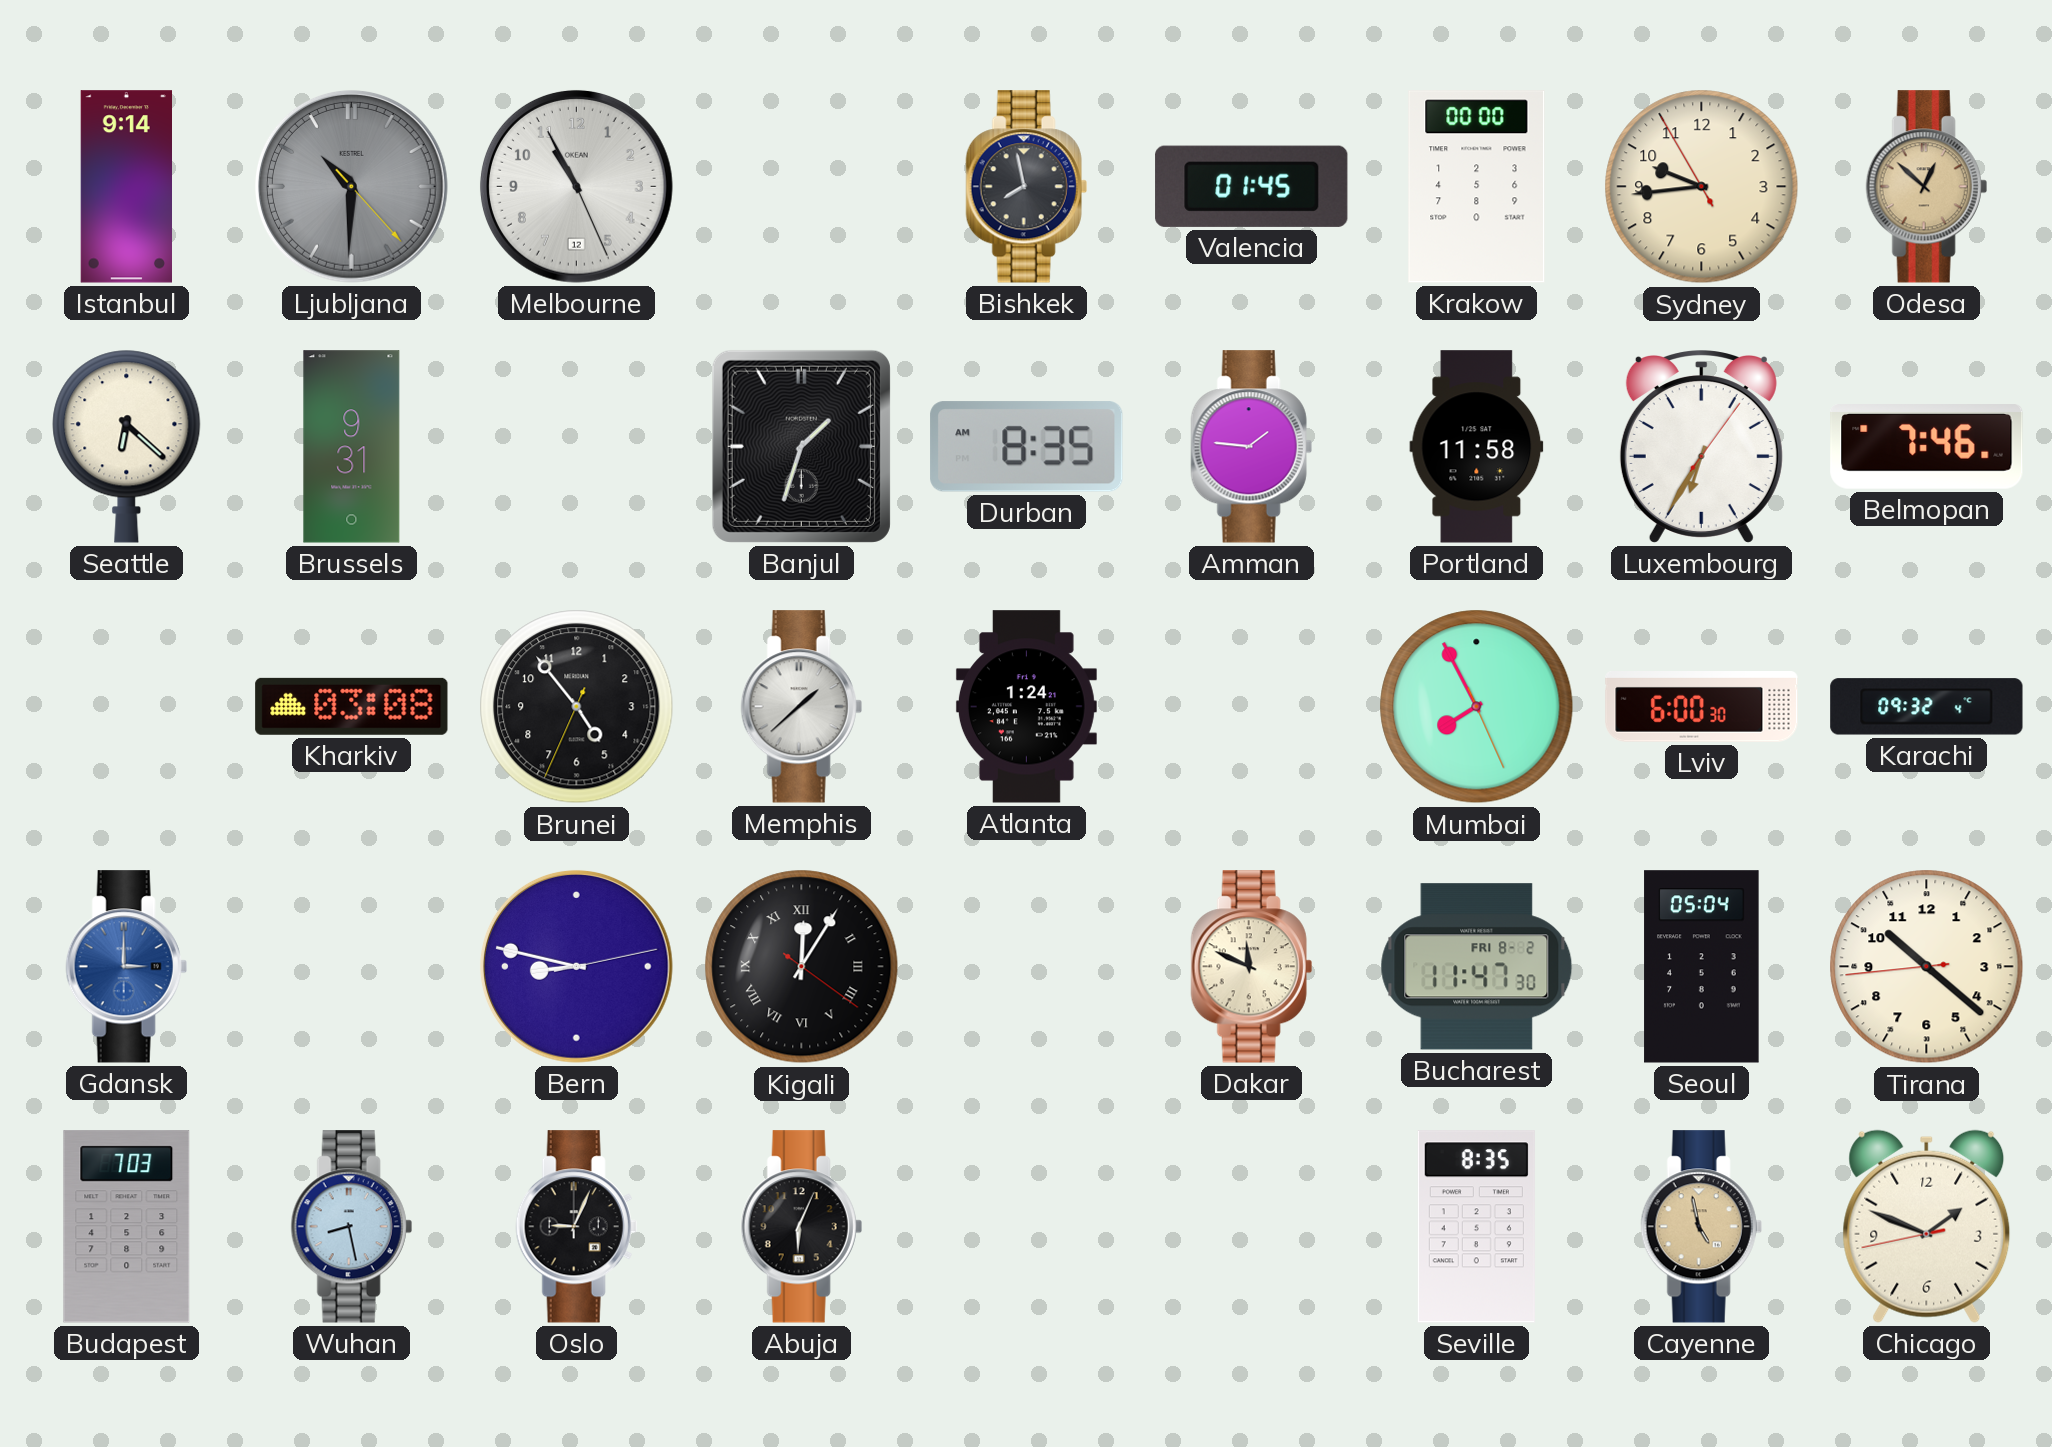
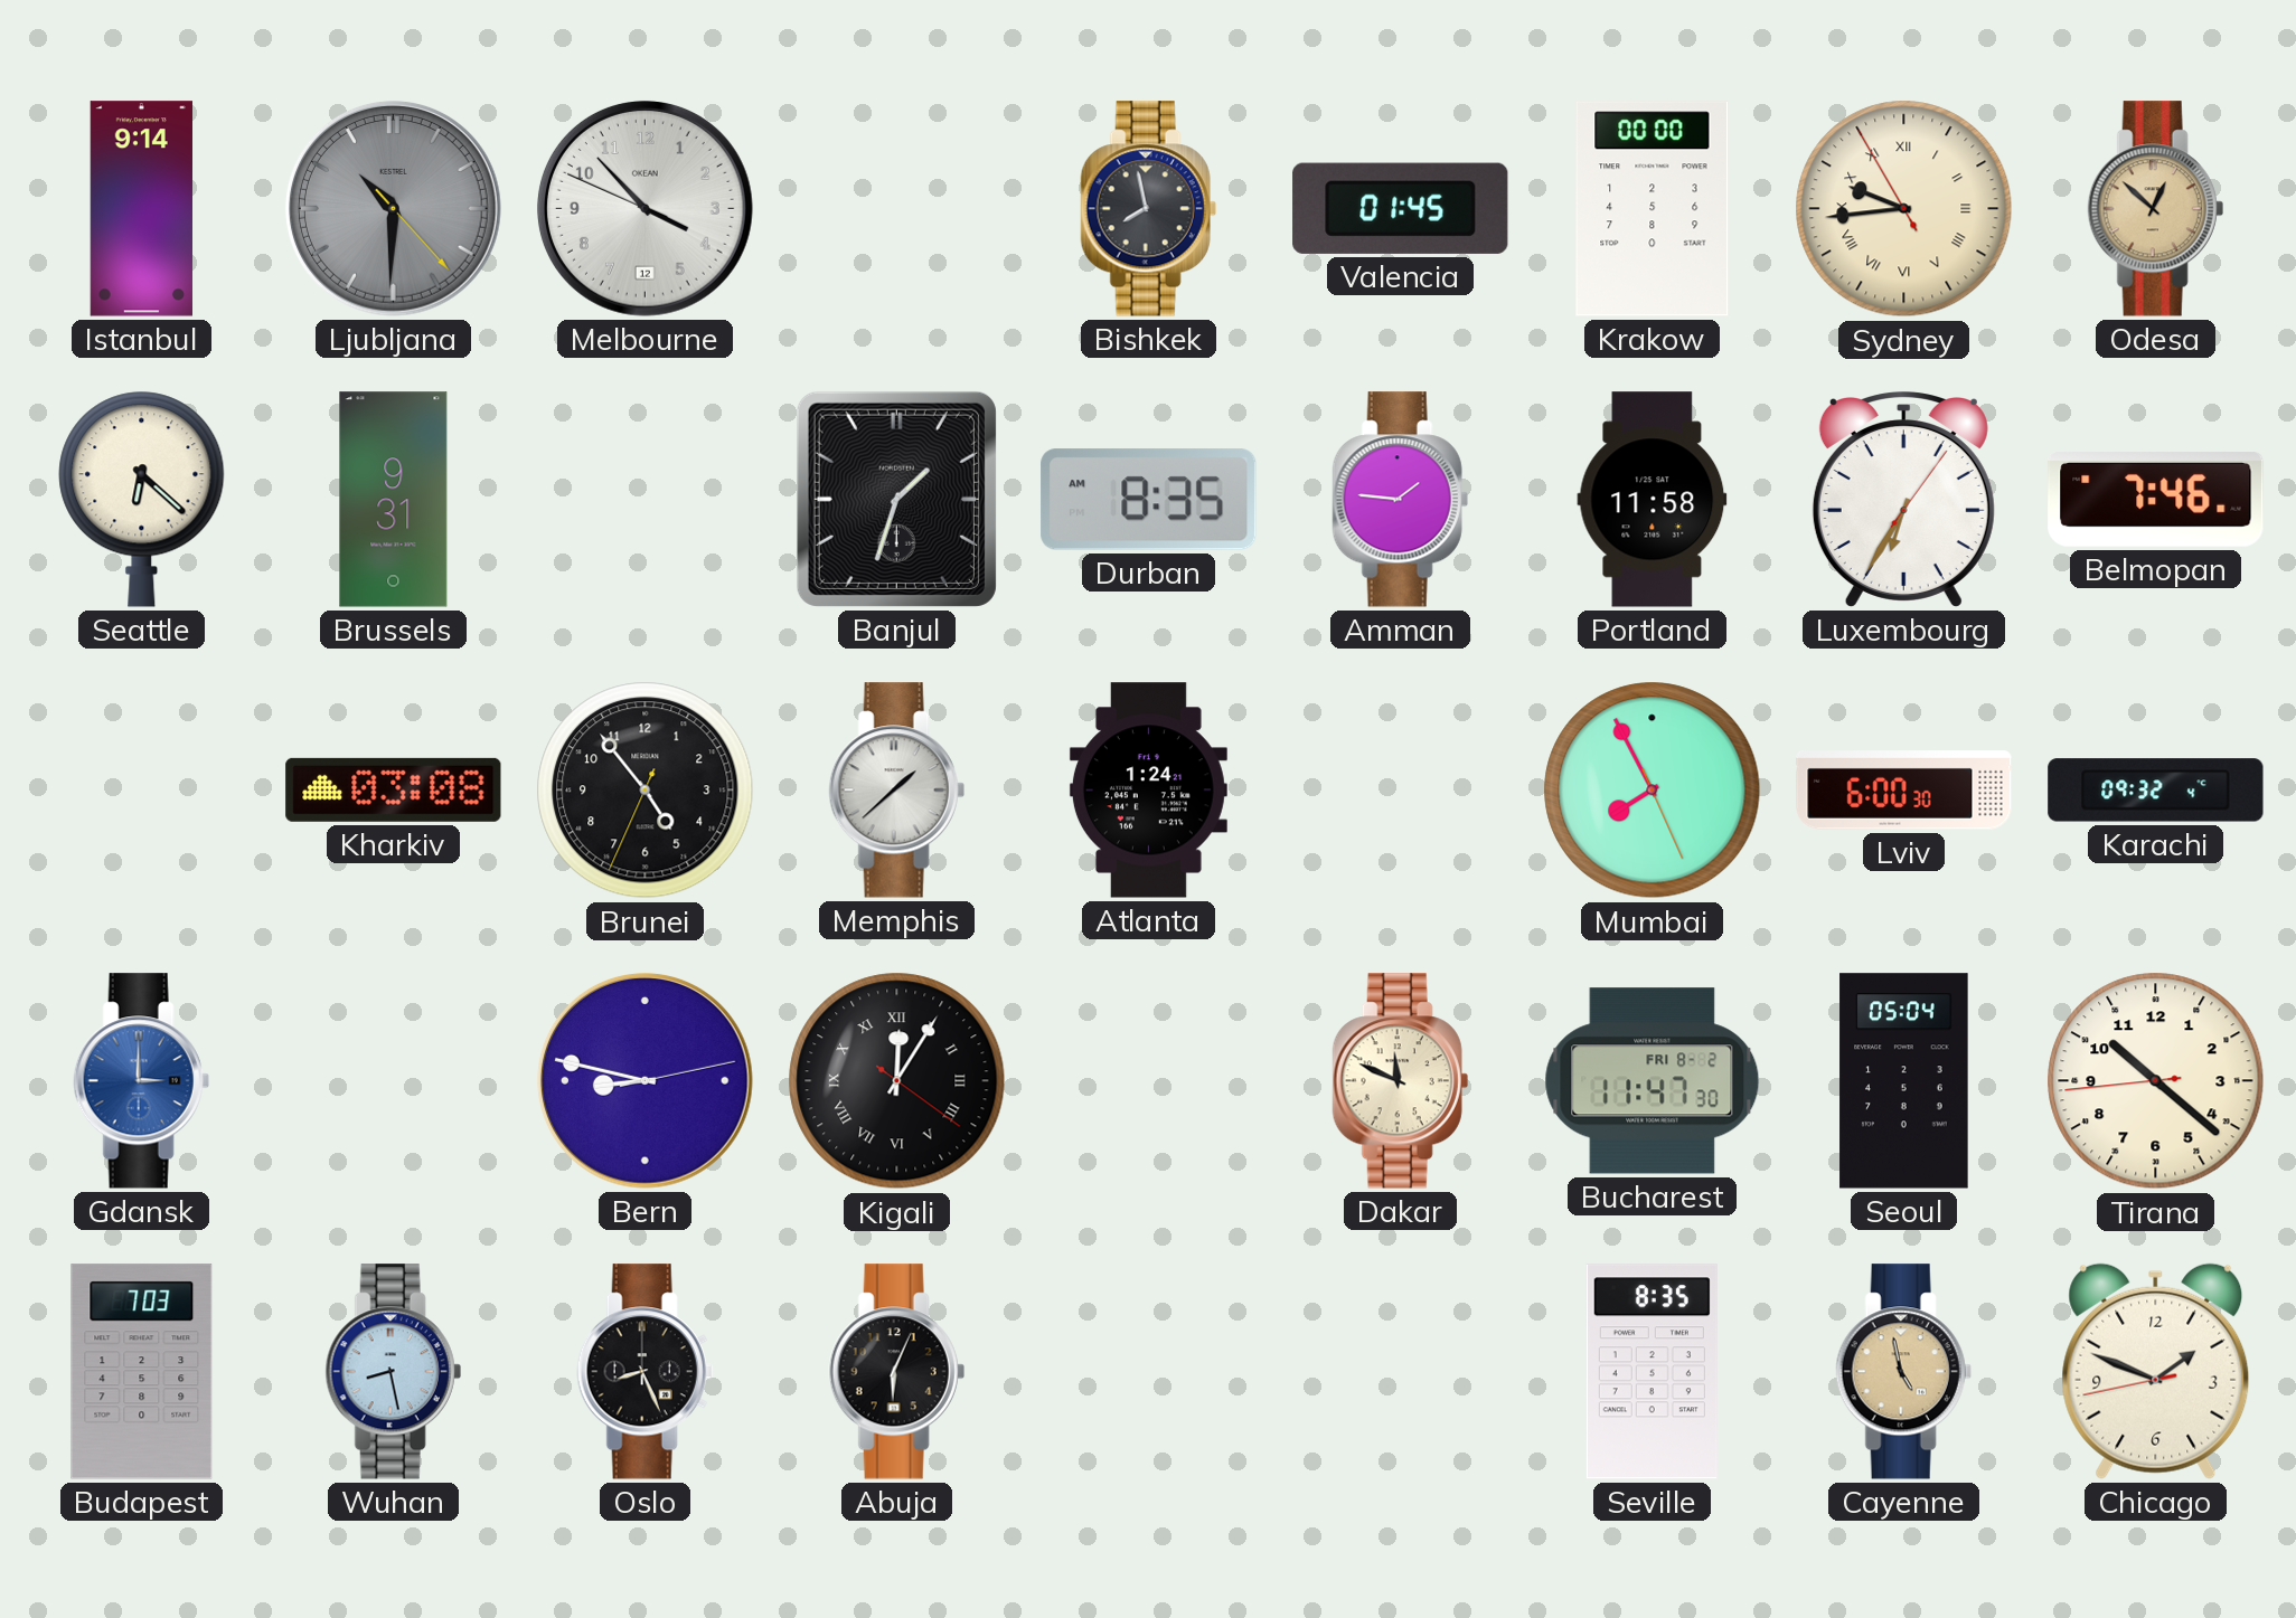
Melbourne: 10:55 -> 3:52
Sydney numerals: Arabic -> Roman
Oslo: 9:04 -> 8:26
